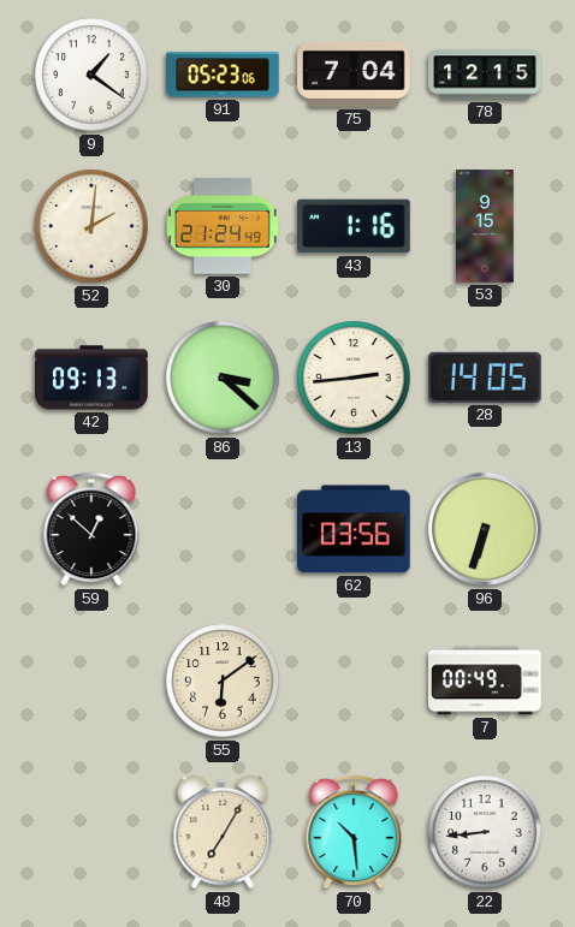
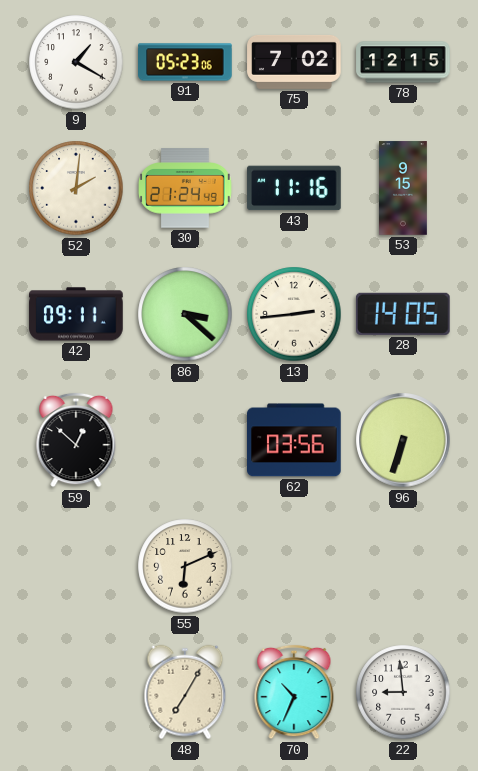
9: 1:21 -> 1:20
75: 7:04 -> 7:02
43: 1:16 -> 11:16
42: 09:13 -> 09:11
55: 6:09 -> 6:11
7: 00:49 -> none
70: 10:29 -> 10:34
22: 8:44 -> 8:59
